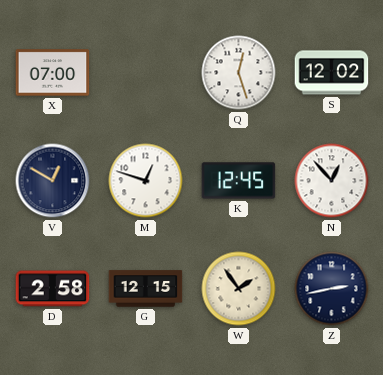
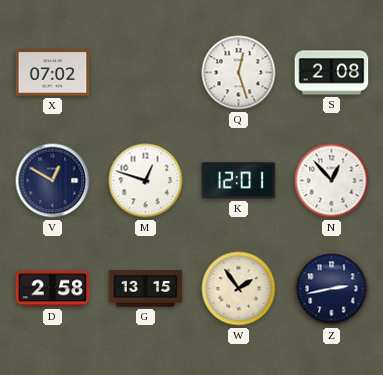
X: 07:00 -> 07:02
S: 12:02 -> 2:08
K: 12:45 -> 12:01
G: 12:15 -> 13:15
